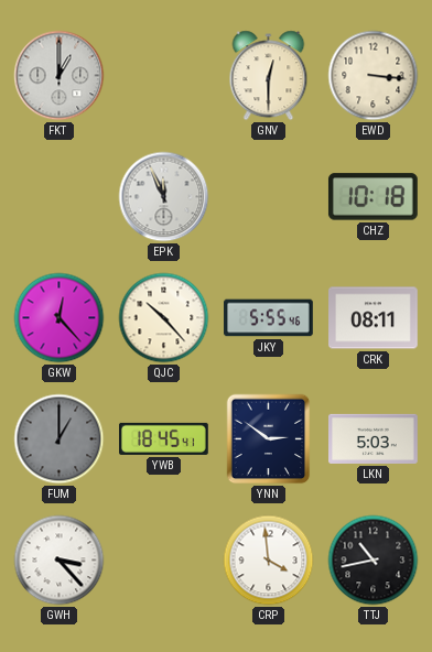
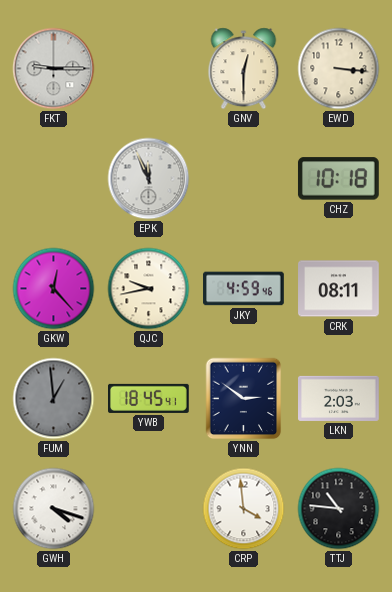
FKT: 1:00 -> 9:15
QJC: 10:23 -> 9:43
JKY: 5:55 -> 4:59
FUM: 1:00 -> 12:59
LKN: 5:03 -> 2:03
GWH: 3:23 -> 4:18
TTJ: 10:43 -> 10:46
